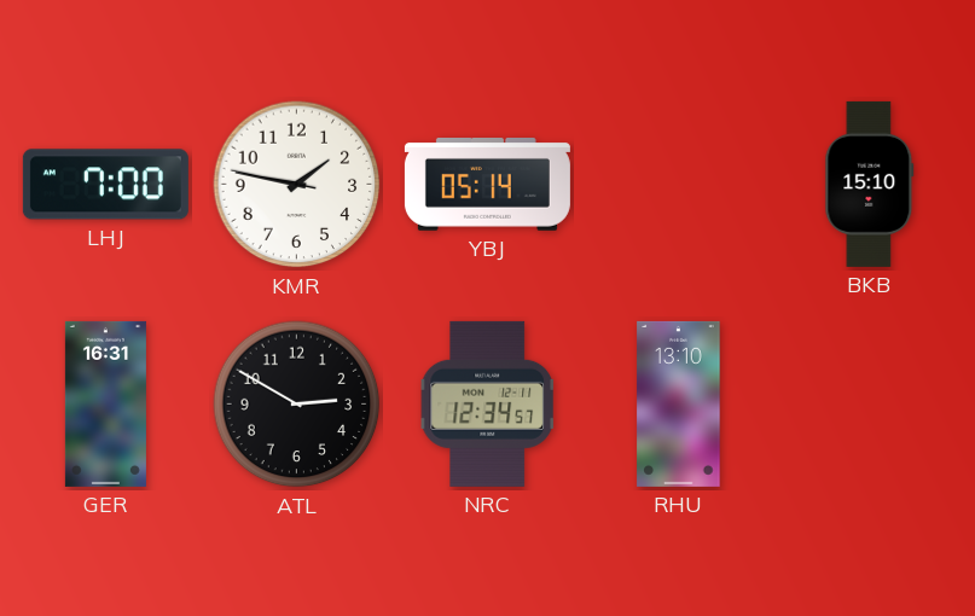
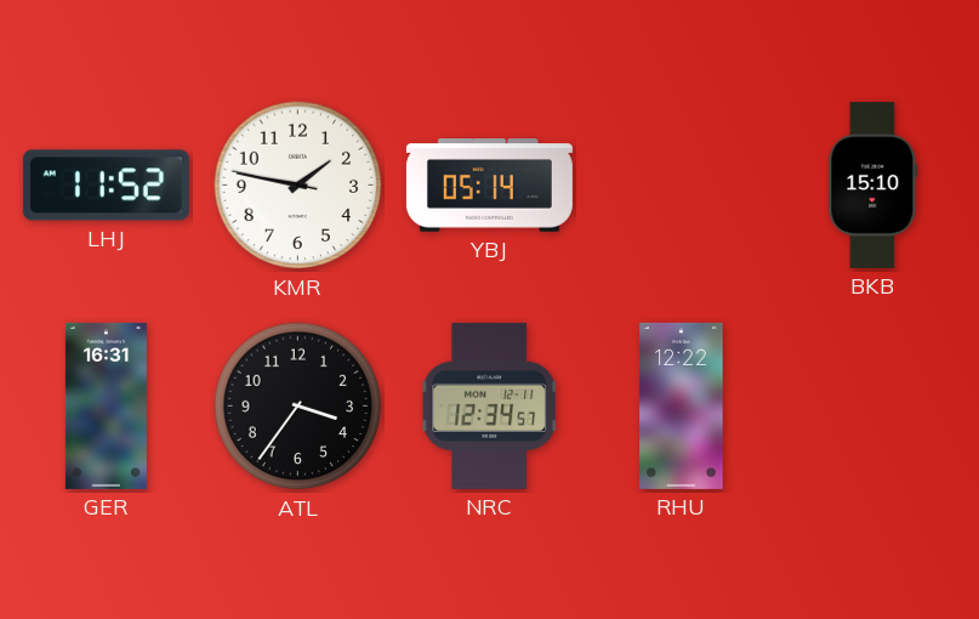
LHJ: 7:00 -> 11:52
ATL: 2:50 -> 3:36
RHU: 13:10 -> 12:22
